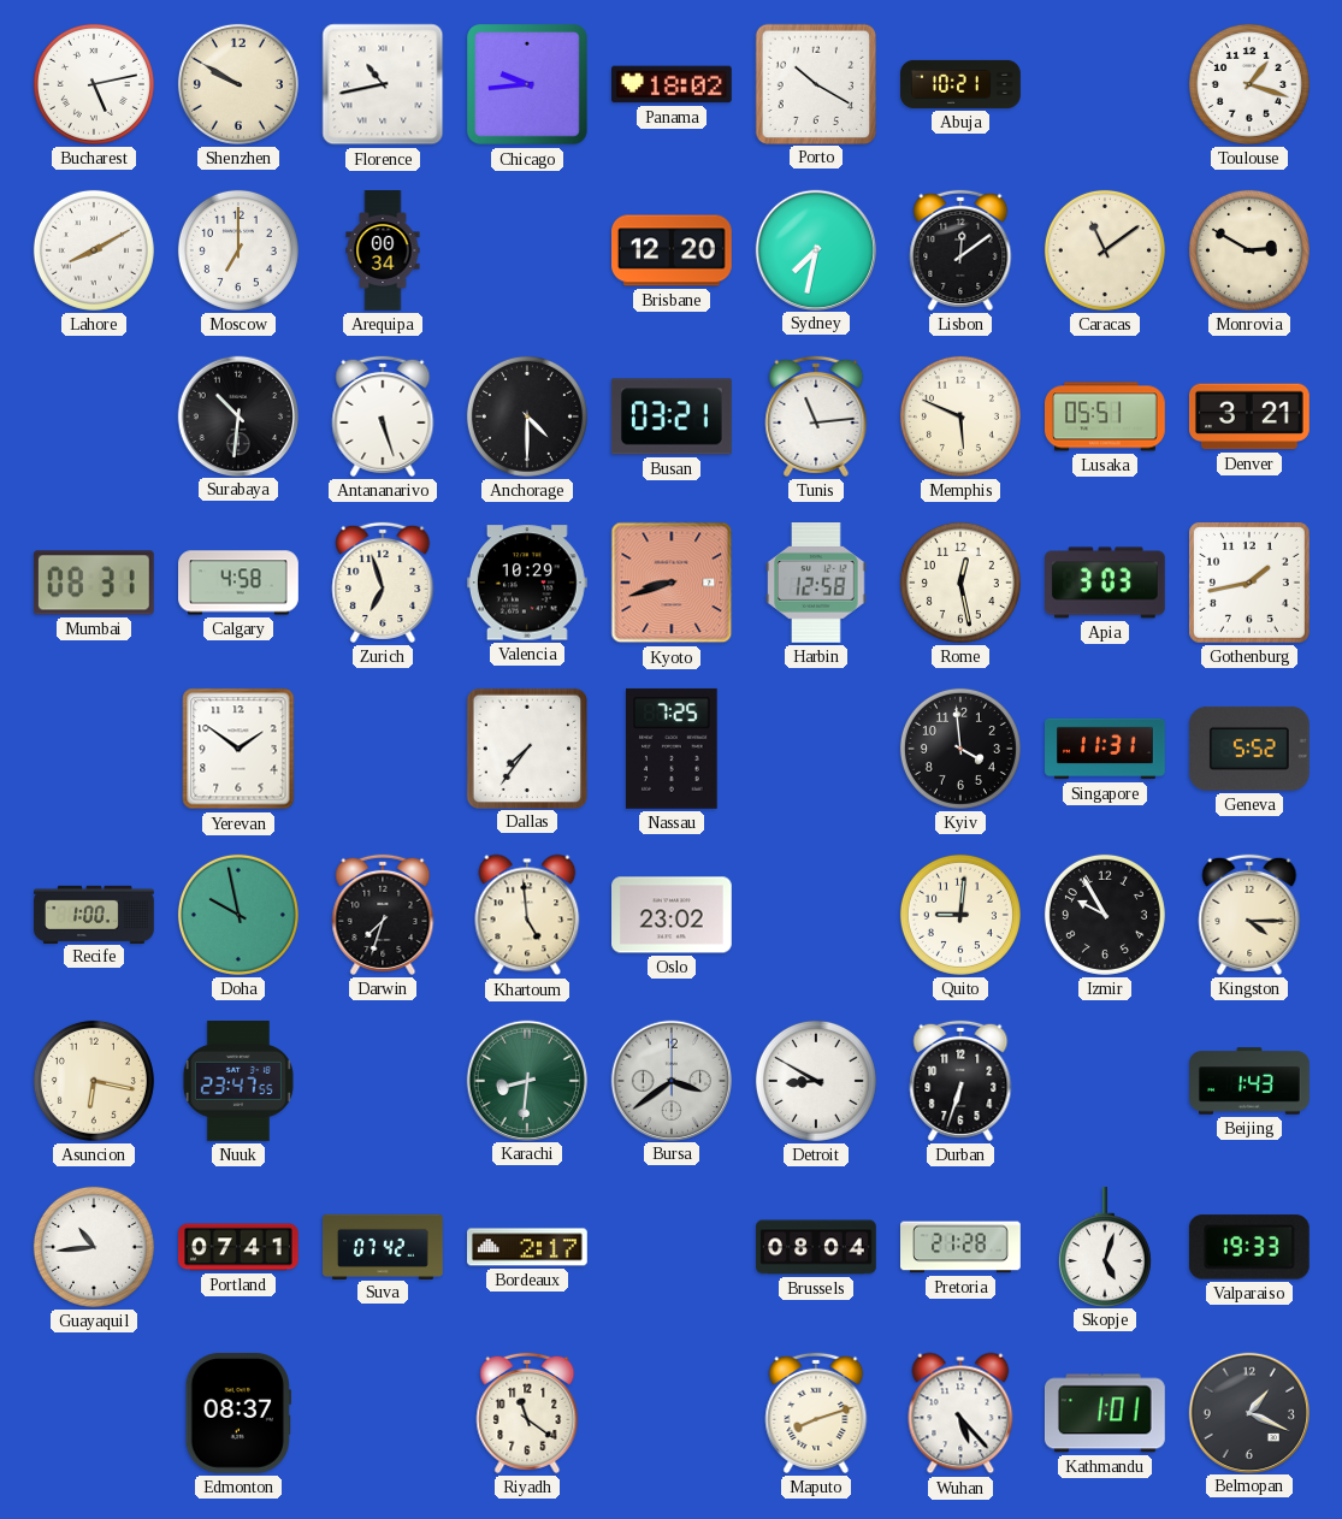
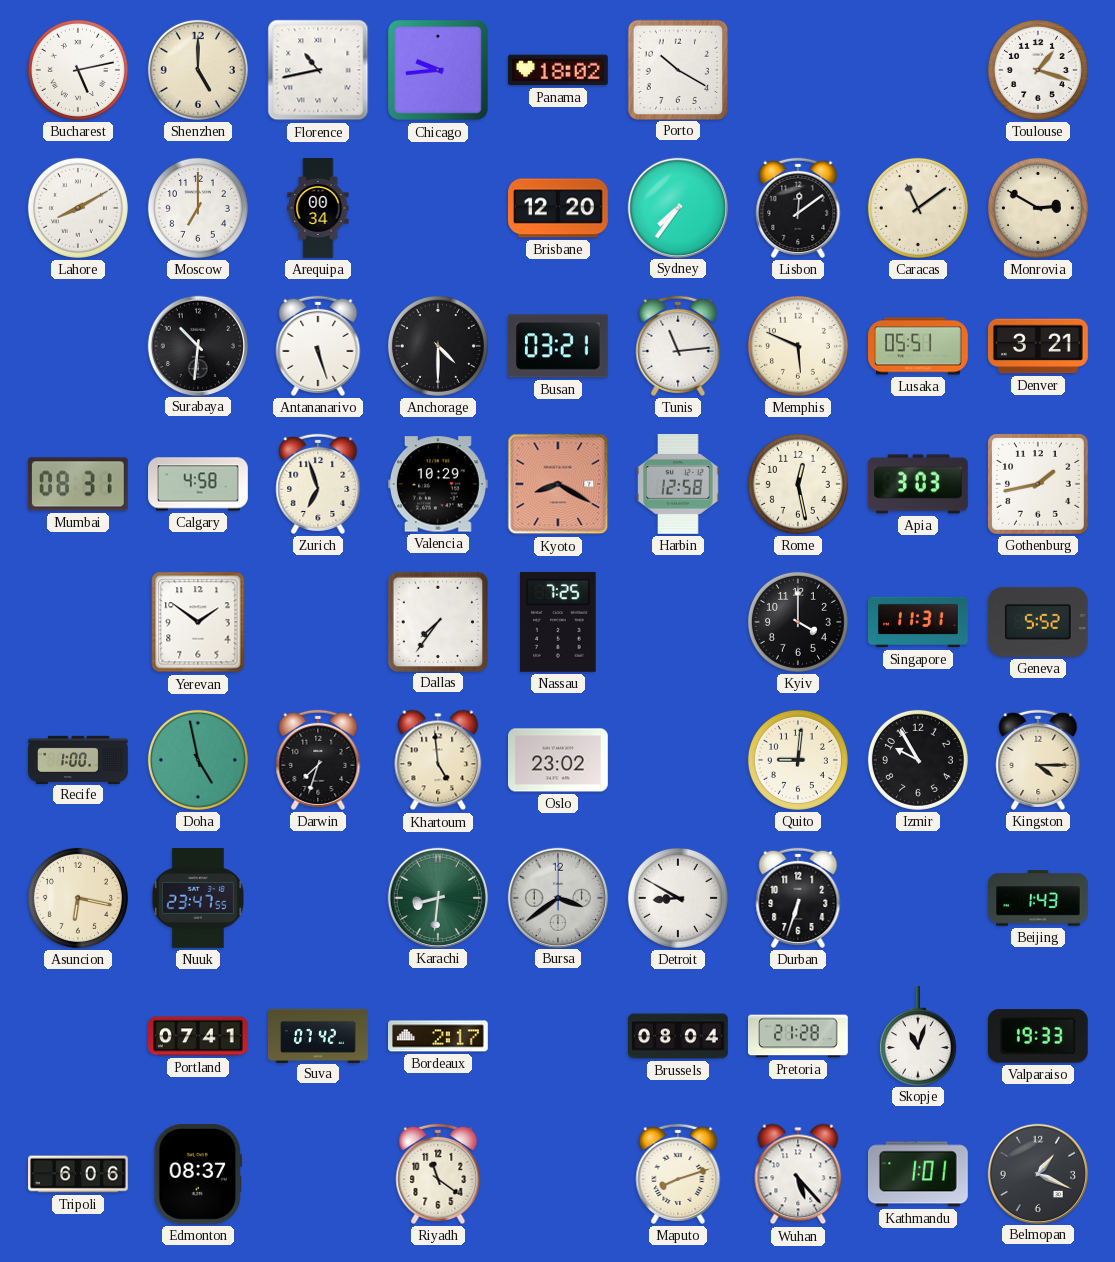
Shenzhen: 9:50 -> 5:00
Abuja: 10:21 -> none
Sydney: 7:32 -> 7:36
Kyoto: 8:42 -> 8:20
Kyiv: 3:59 -> 4:00
Doha: 9:58 -> 4:58
Guayaquil: 10:44 -> none
Skopje: 5:03 -> 11:03
Tripoli: none -> 6:06
